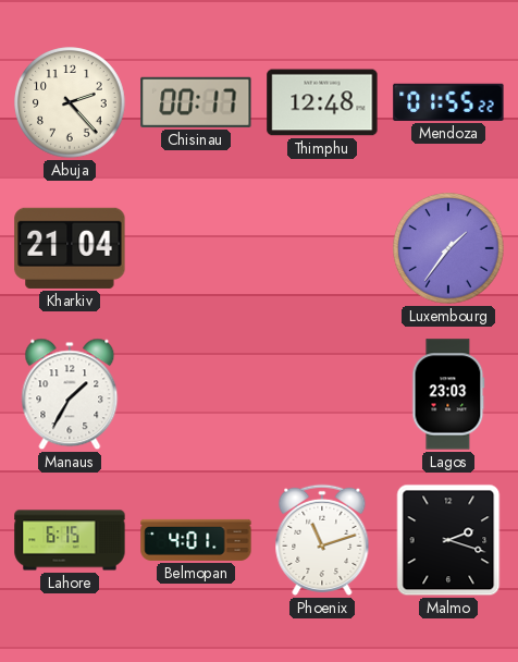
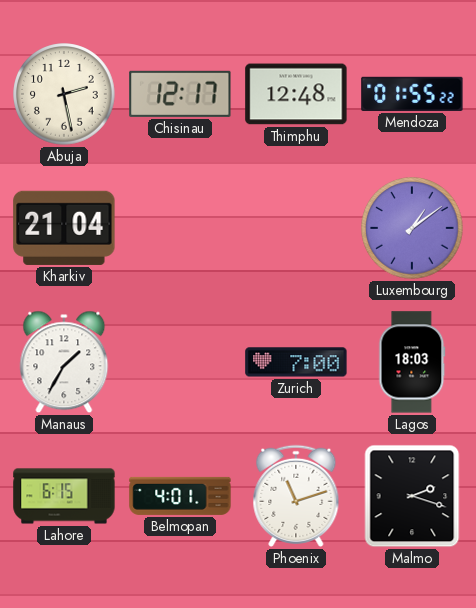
Abuja: 2:23 -> 2:28
Chisinau: 00:17 -> 12:17
Luxembourg: 1:36 -> 1:09
Zurich: none -> 7:00
Lagos: 23:03 -> 18:03
